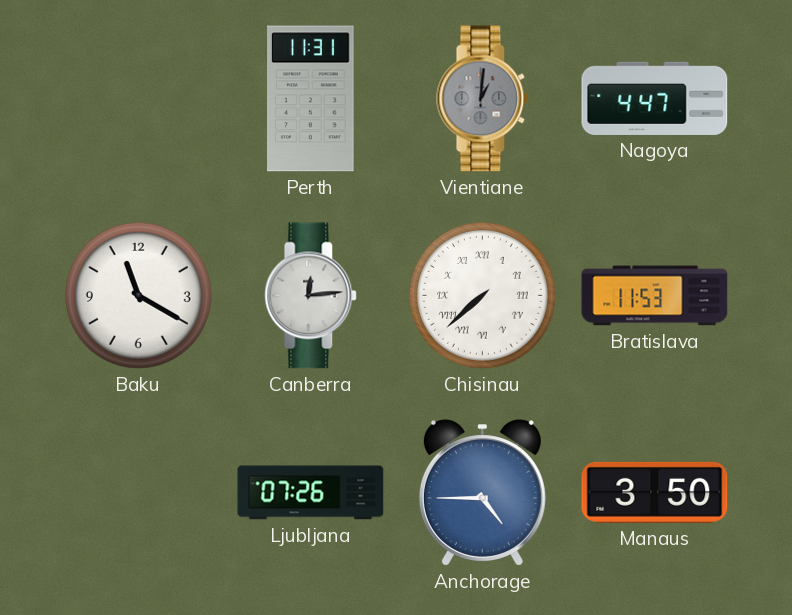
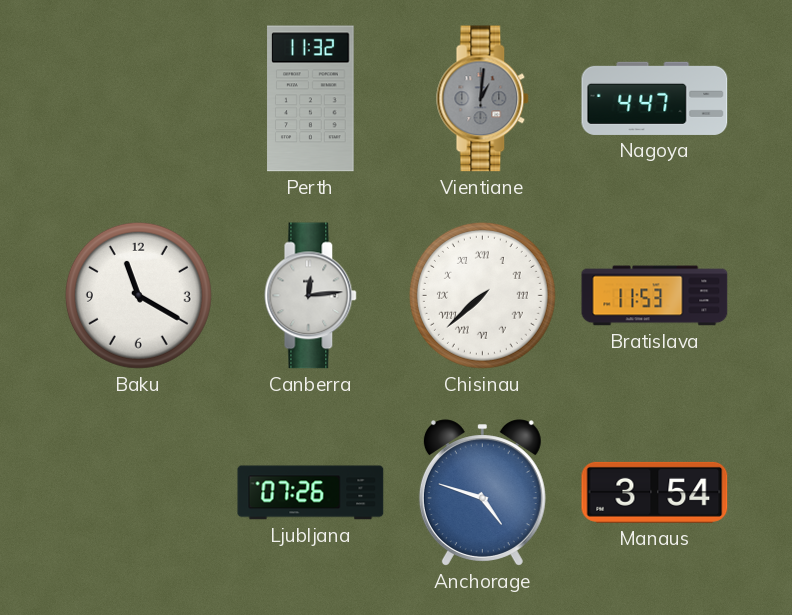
Perth: 11:31 -> 11:32
Anchorage: 4:45 -> 4:48
Manaus: 3:50 -> 3:54
